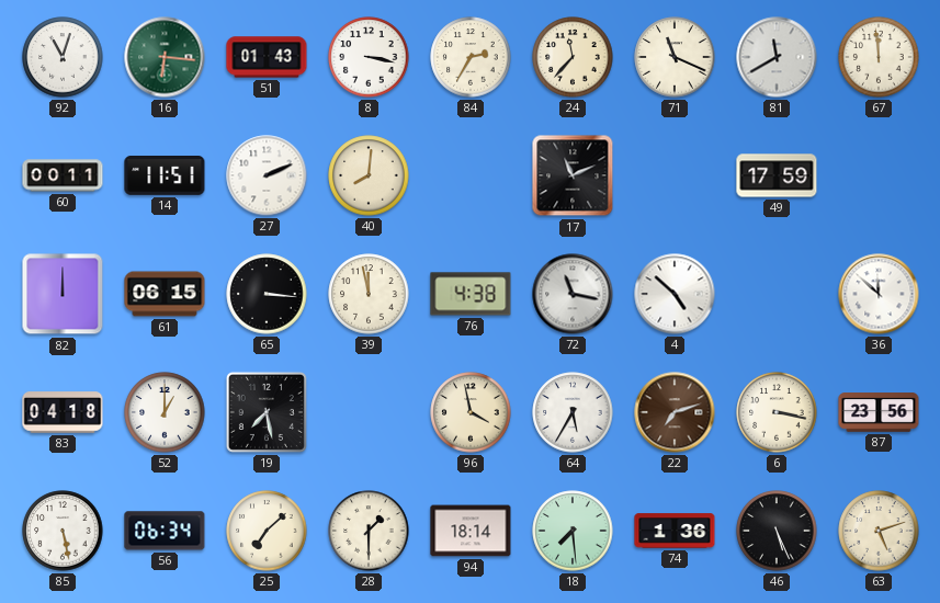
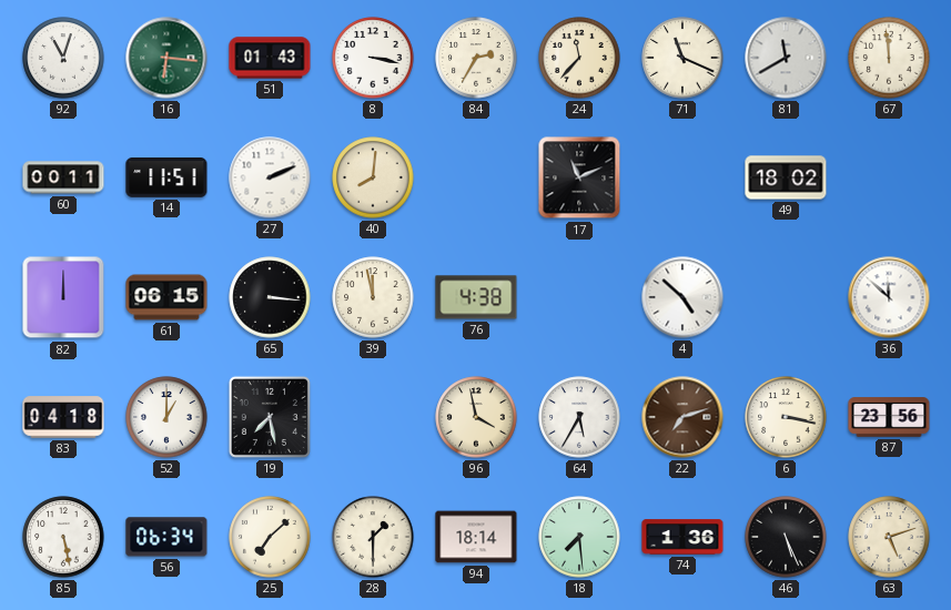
49: 17:59 -> 18:02
72: 11:17 -> none
